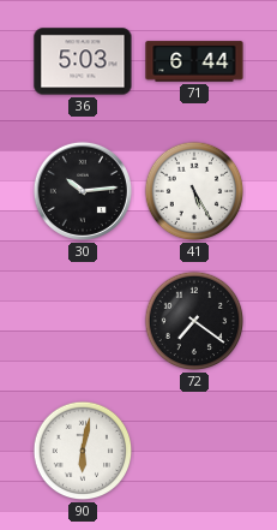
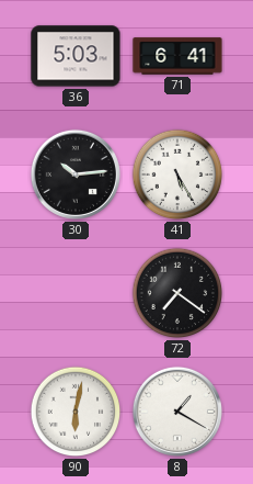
71: 6:44 -> 6:41
8: none -> 1:20
